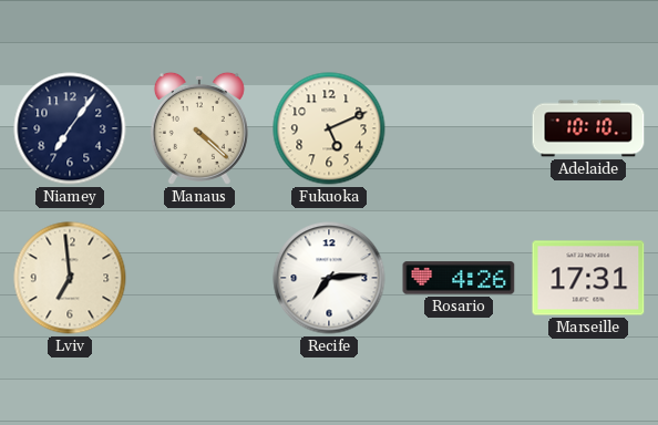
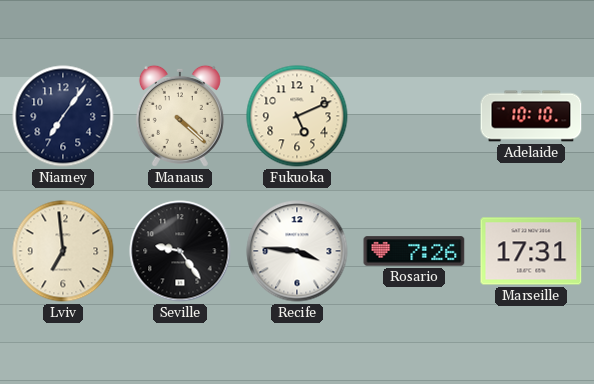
Seville: none -> 9:24
Recife: 7:14 -> 3:46
Rosario: 4:26 -> 7:26
